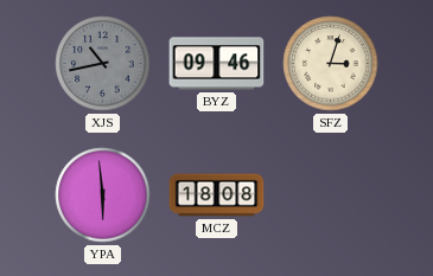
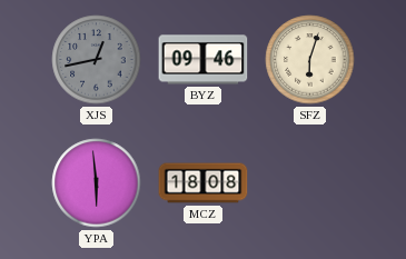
XJS: 10:43 -> 12:43
SFZ: 3:03 -> 6:03
